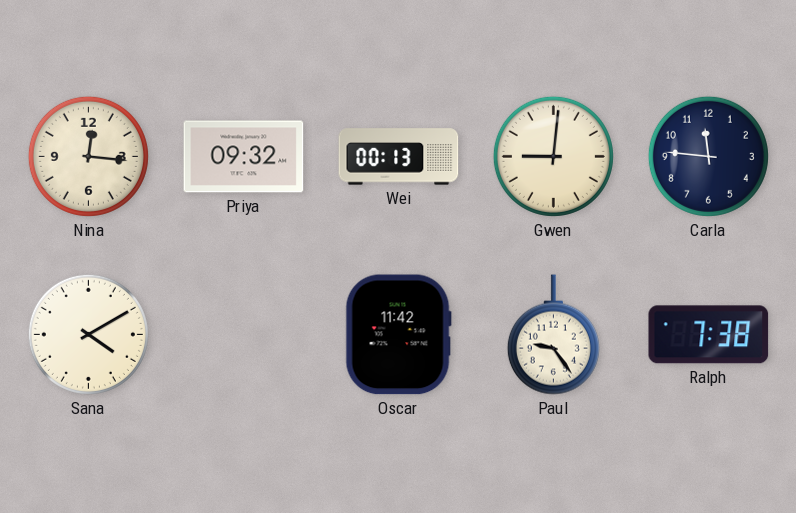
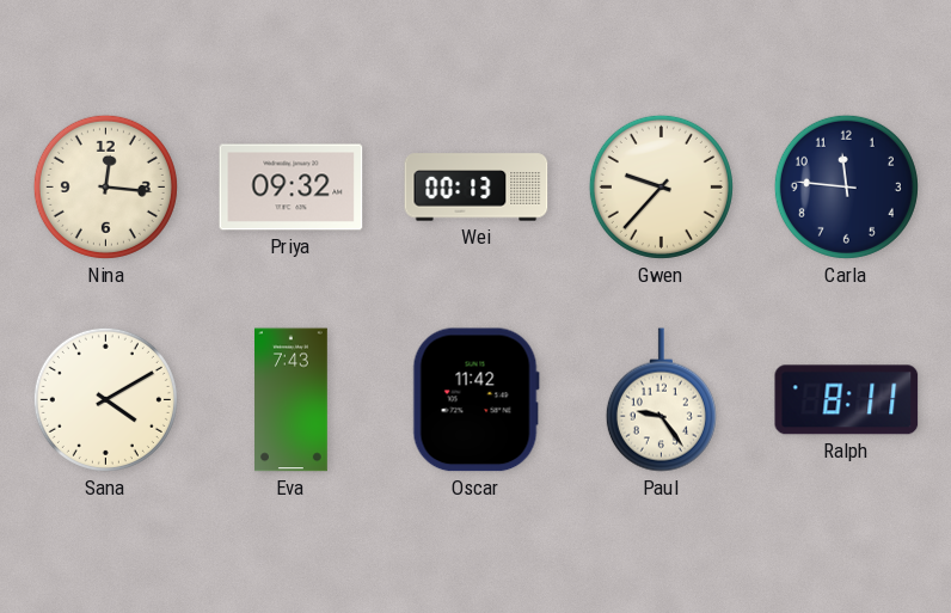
Gwen: 9:01 -> 9:37
Eva: none -> 7:43
Ralph: 7:38 -> 8:11
